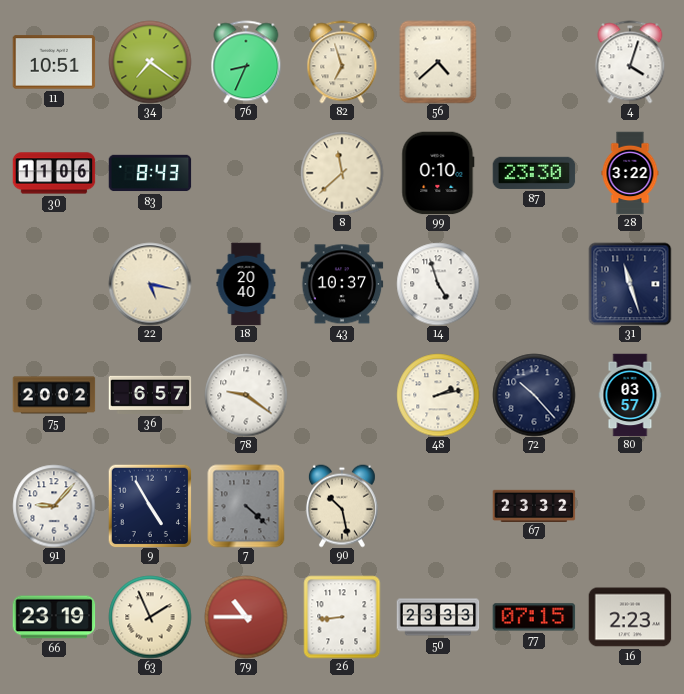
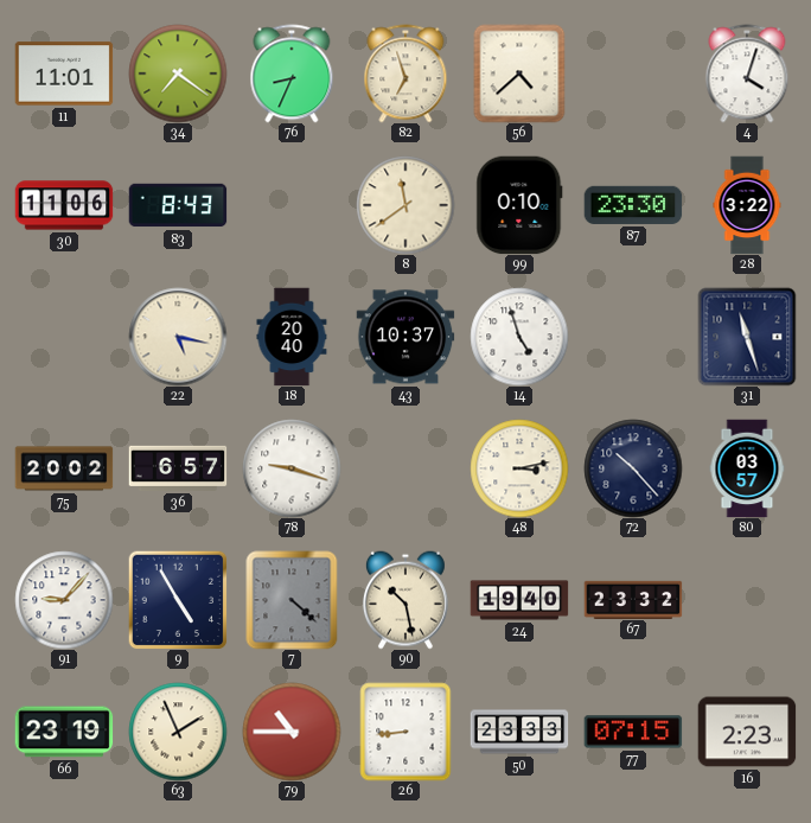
11: 10:51 -> 11:01
8: 11:38 -> 11:39
78: 9:21 -> 9:18
48: 2:13 -> 3:13
24: none -> 19:40
